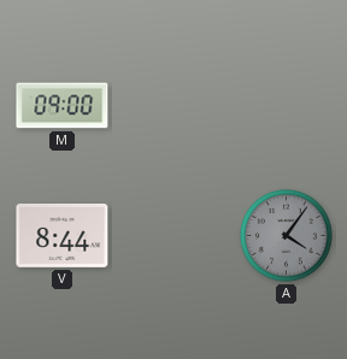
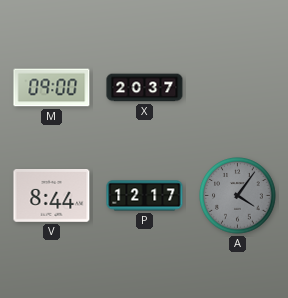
X: none -> 20:37
P: none -> 12:17
